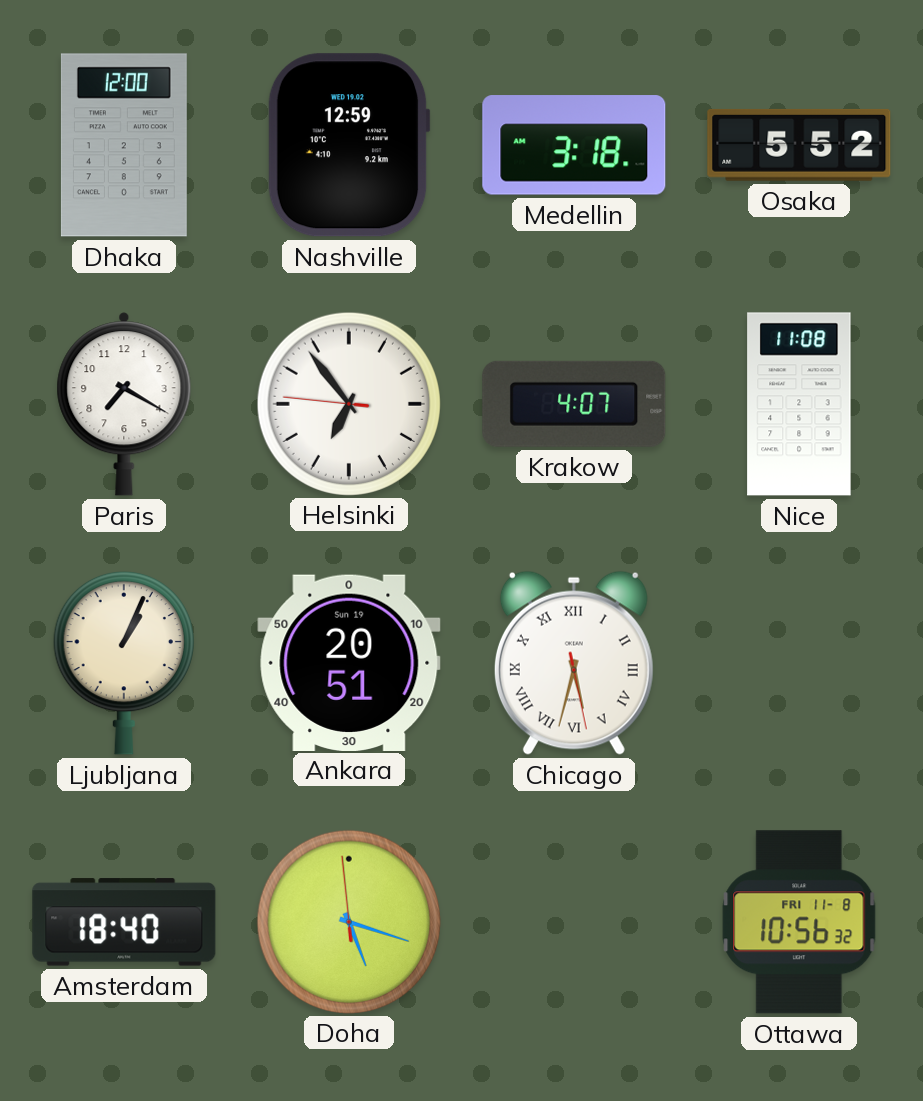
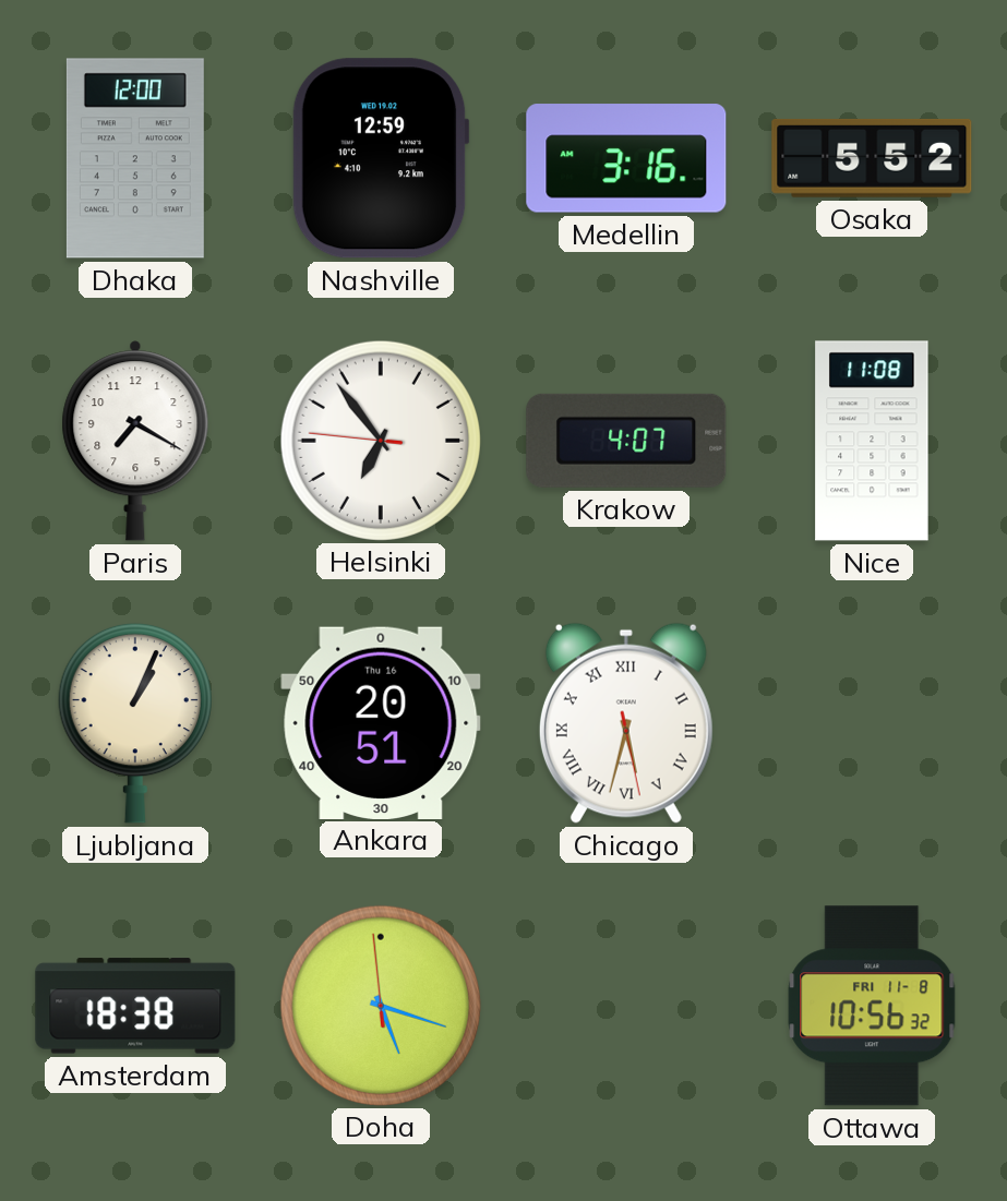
Medellin: 3:18 -> 3:16
Ankara date: Sun 19 -> Thu 16
Amsterdam: 18:40 -> 18:38
